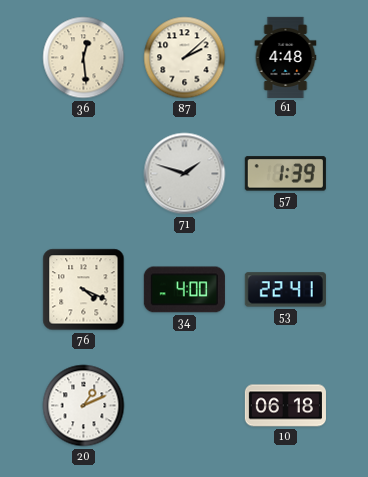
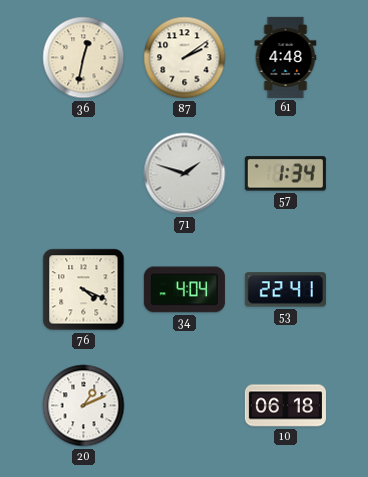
36: 12:29 -> 12:32
87: 2:08 -> 2:09
57: 1:39 -> 1:34
34: 4:00 -> 4:04
